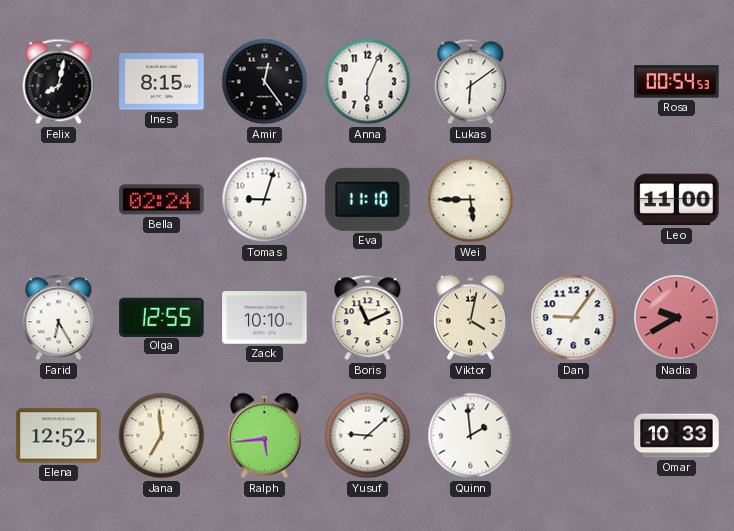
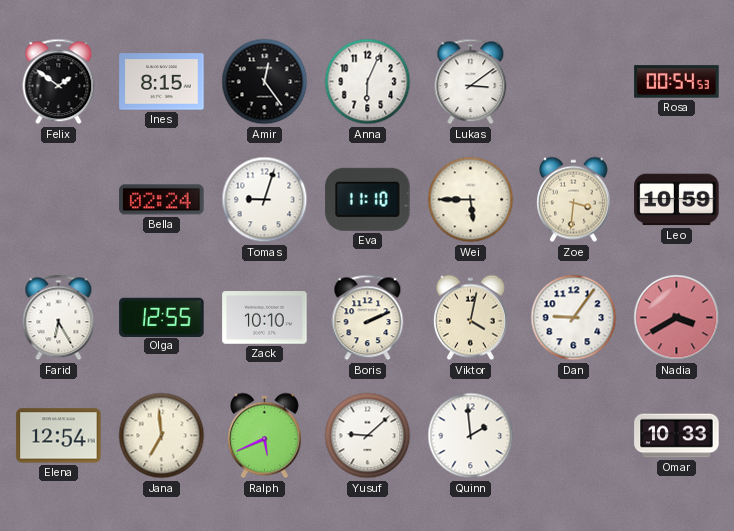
Felix: 8:02 -> 1:51
Lukas: 6:09 -> 3:09
Zoe: none -> 3:31
Leo: 11:00 -> 10:59
Boris: 11:11 -> 2:11
Nadia: 9:40 -> 3:40
Elena: 12:52 -> 12:54
Ralph: 5:44 -> 5:41
